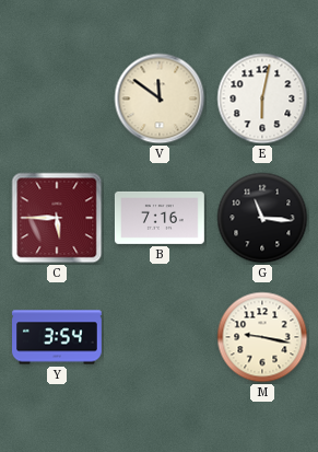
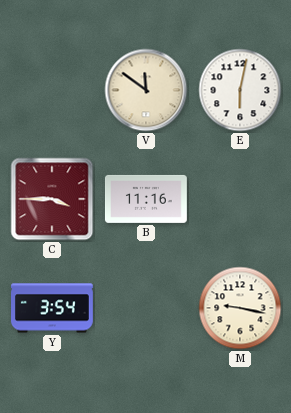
C: 5:45 -> 3:45
B: 7:16 -> 11:16
G: 11:16 -> none
